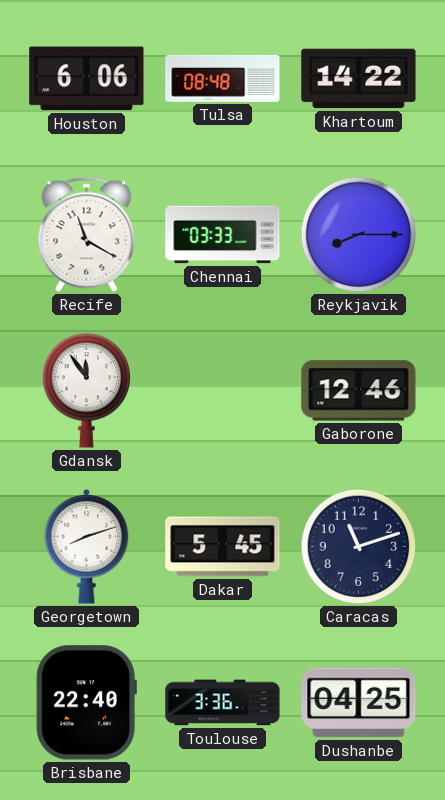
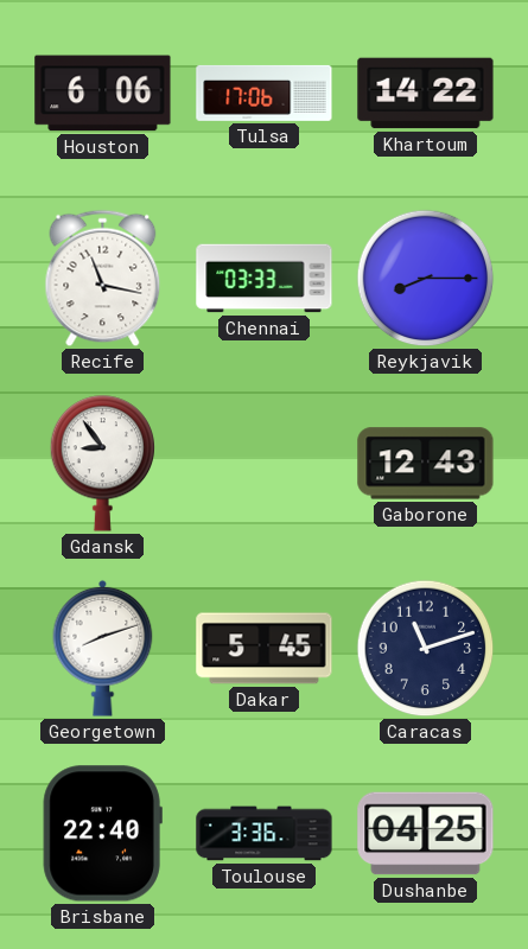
Tulsa: 08:48 -> 17:06
Recife: 11:20 -> 11:17
Gdansk: 11:54 -> 8:54
Gaborone: 12:46 -> 12:43
